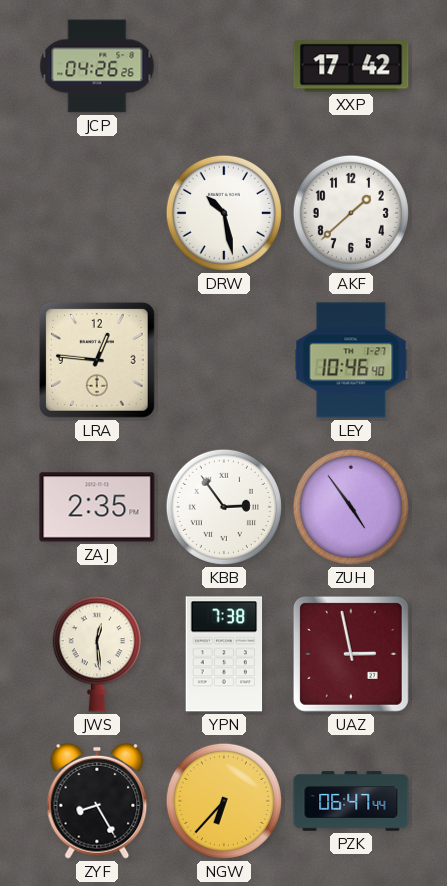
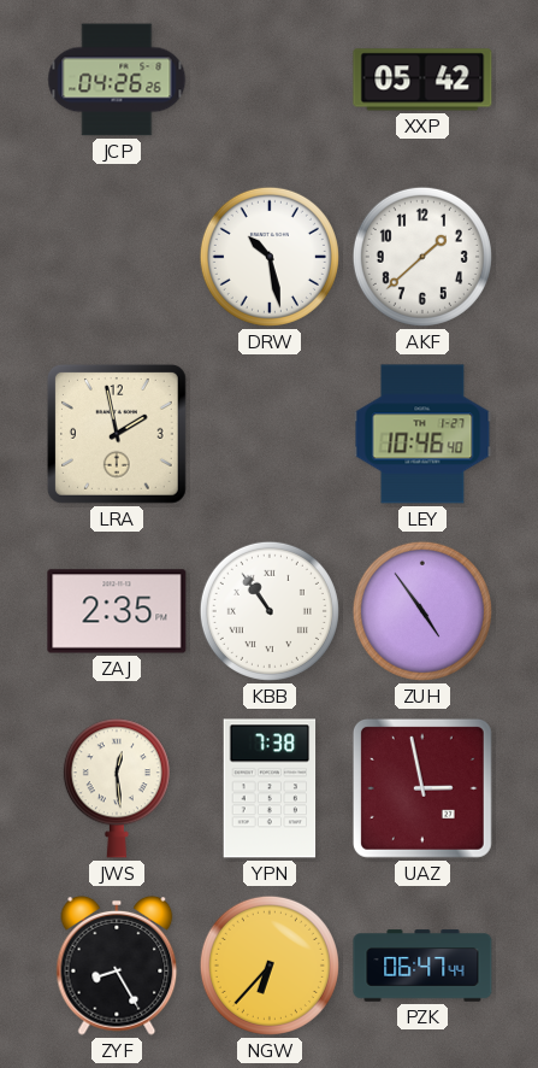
XXP: 17:42 -> 05:42
LRA: 12:46 -> 1:58
KBB: 2:54 -> 10:54
